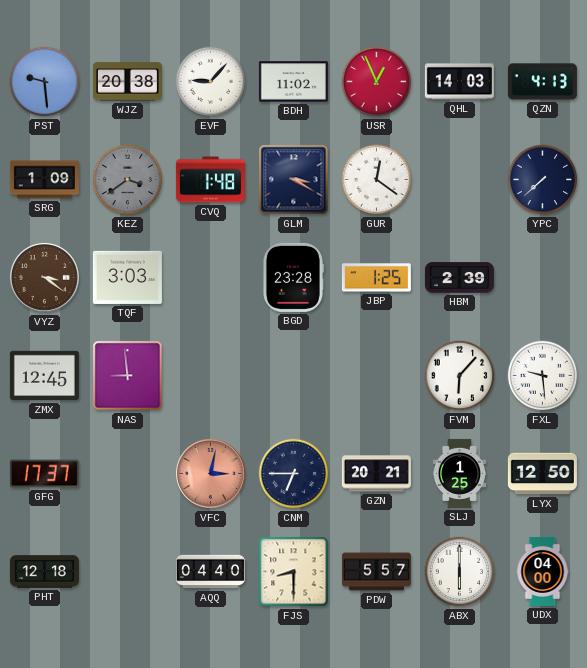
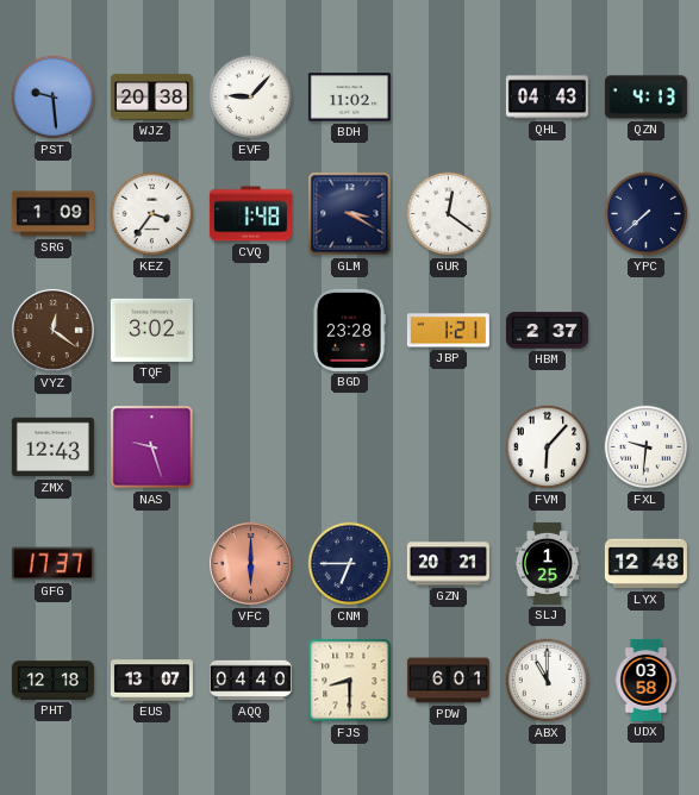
USR: 12:56 -> none
QHL: 14:03 -> 04:43
KEZ: 3:39 -> 3:36
KEZ dial: grey -> white
VYZ: 3:21 -> 12:21
TQF: 3:03 -> 3:02
JBP: 1:25 -> 1:21
HBM: 2:39 -> 2:37
ZMX: 12:45 -> 12:43
NAS: 8:59 -> 9:27
FXL: 9:29 -> 9:31
VFC: 3:02 -> 6:00
LYX: 12:50 -> 12:48
EUS: none -> 13:07
PDW: 5:57 -> 6:01
ABX: 6:00 -> 11:00
UDX: 04:00 -> 03:58
